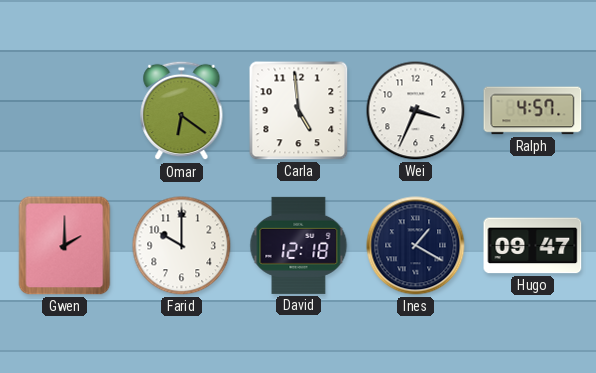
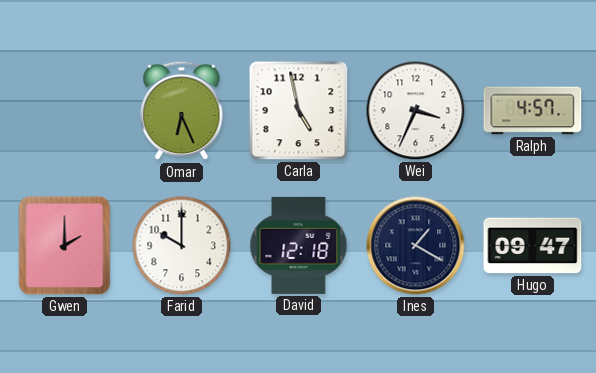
Omar: 6:21 -> 6:26
Carla: 4:59 -> 4:58
